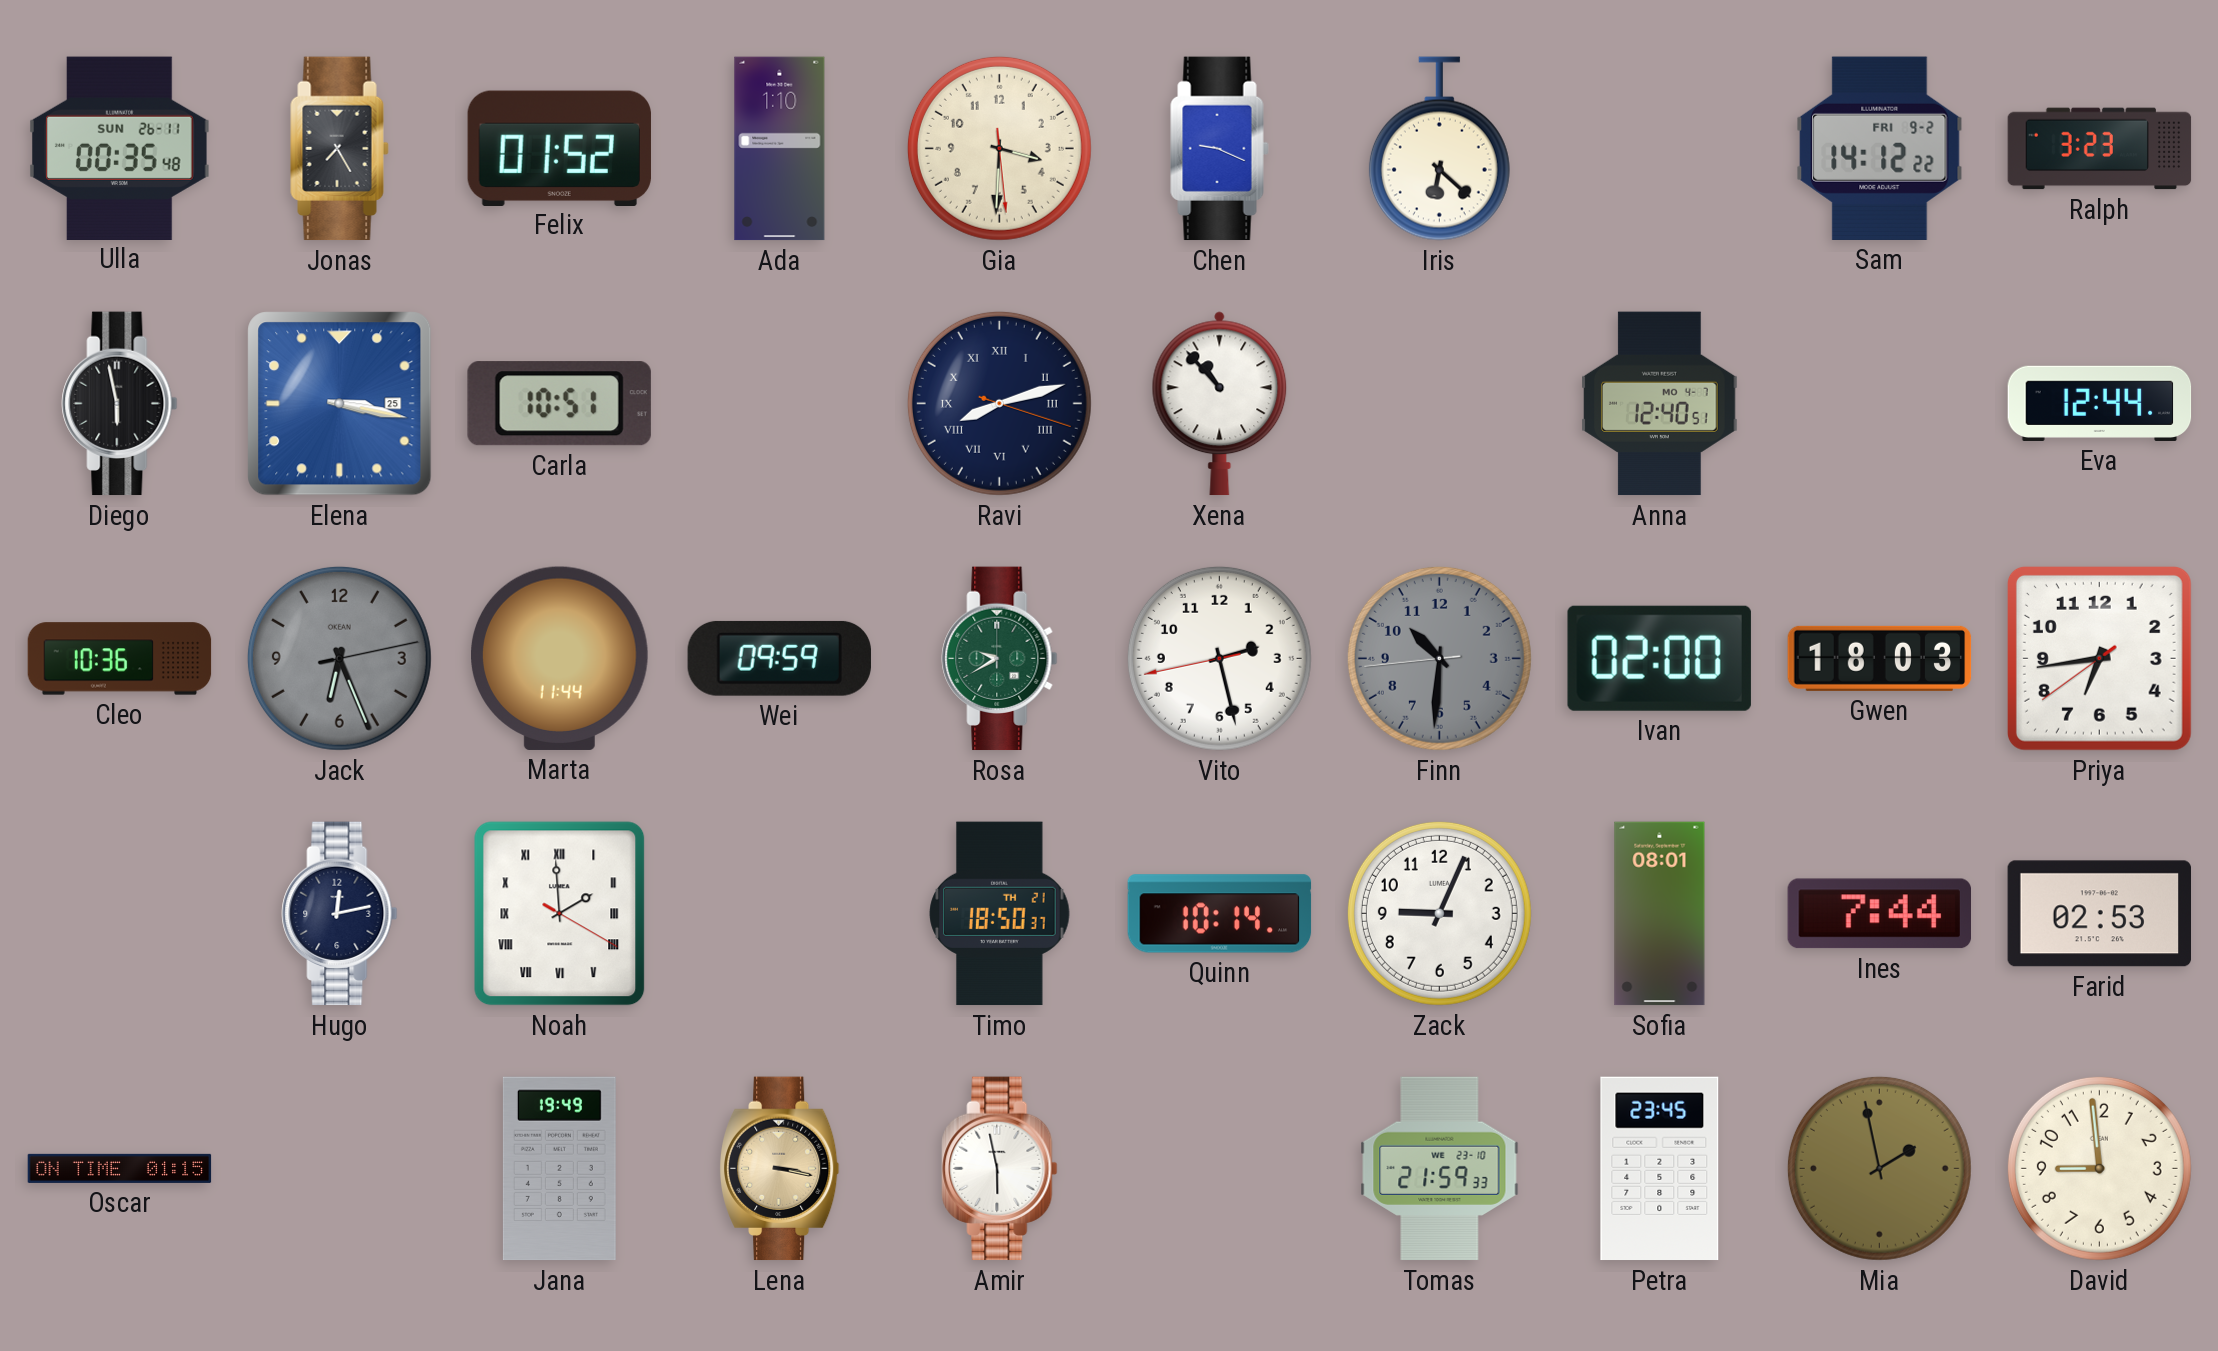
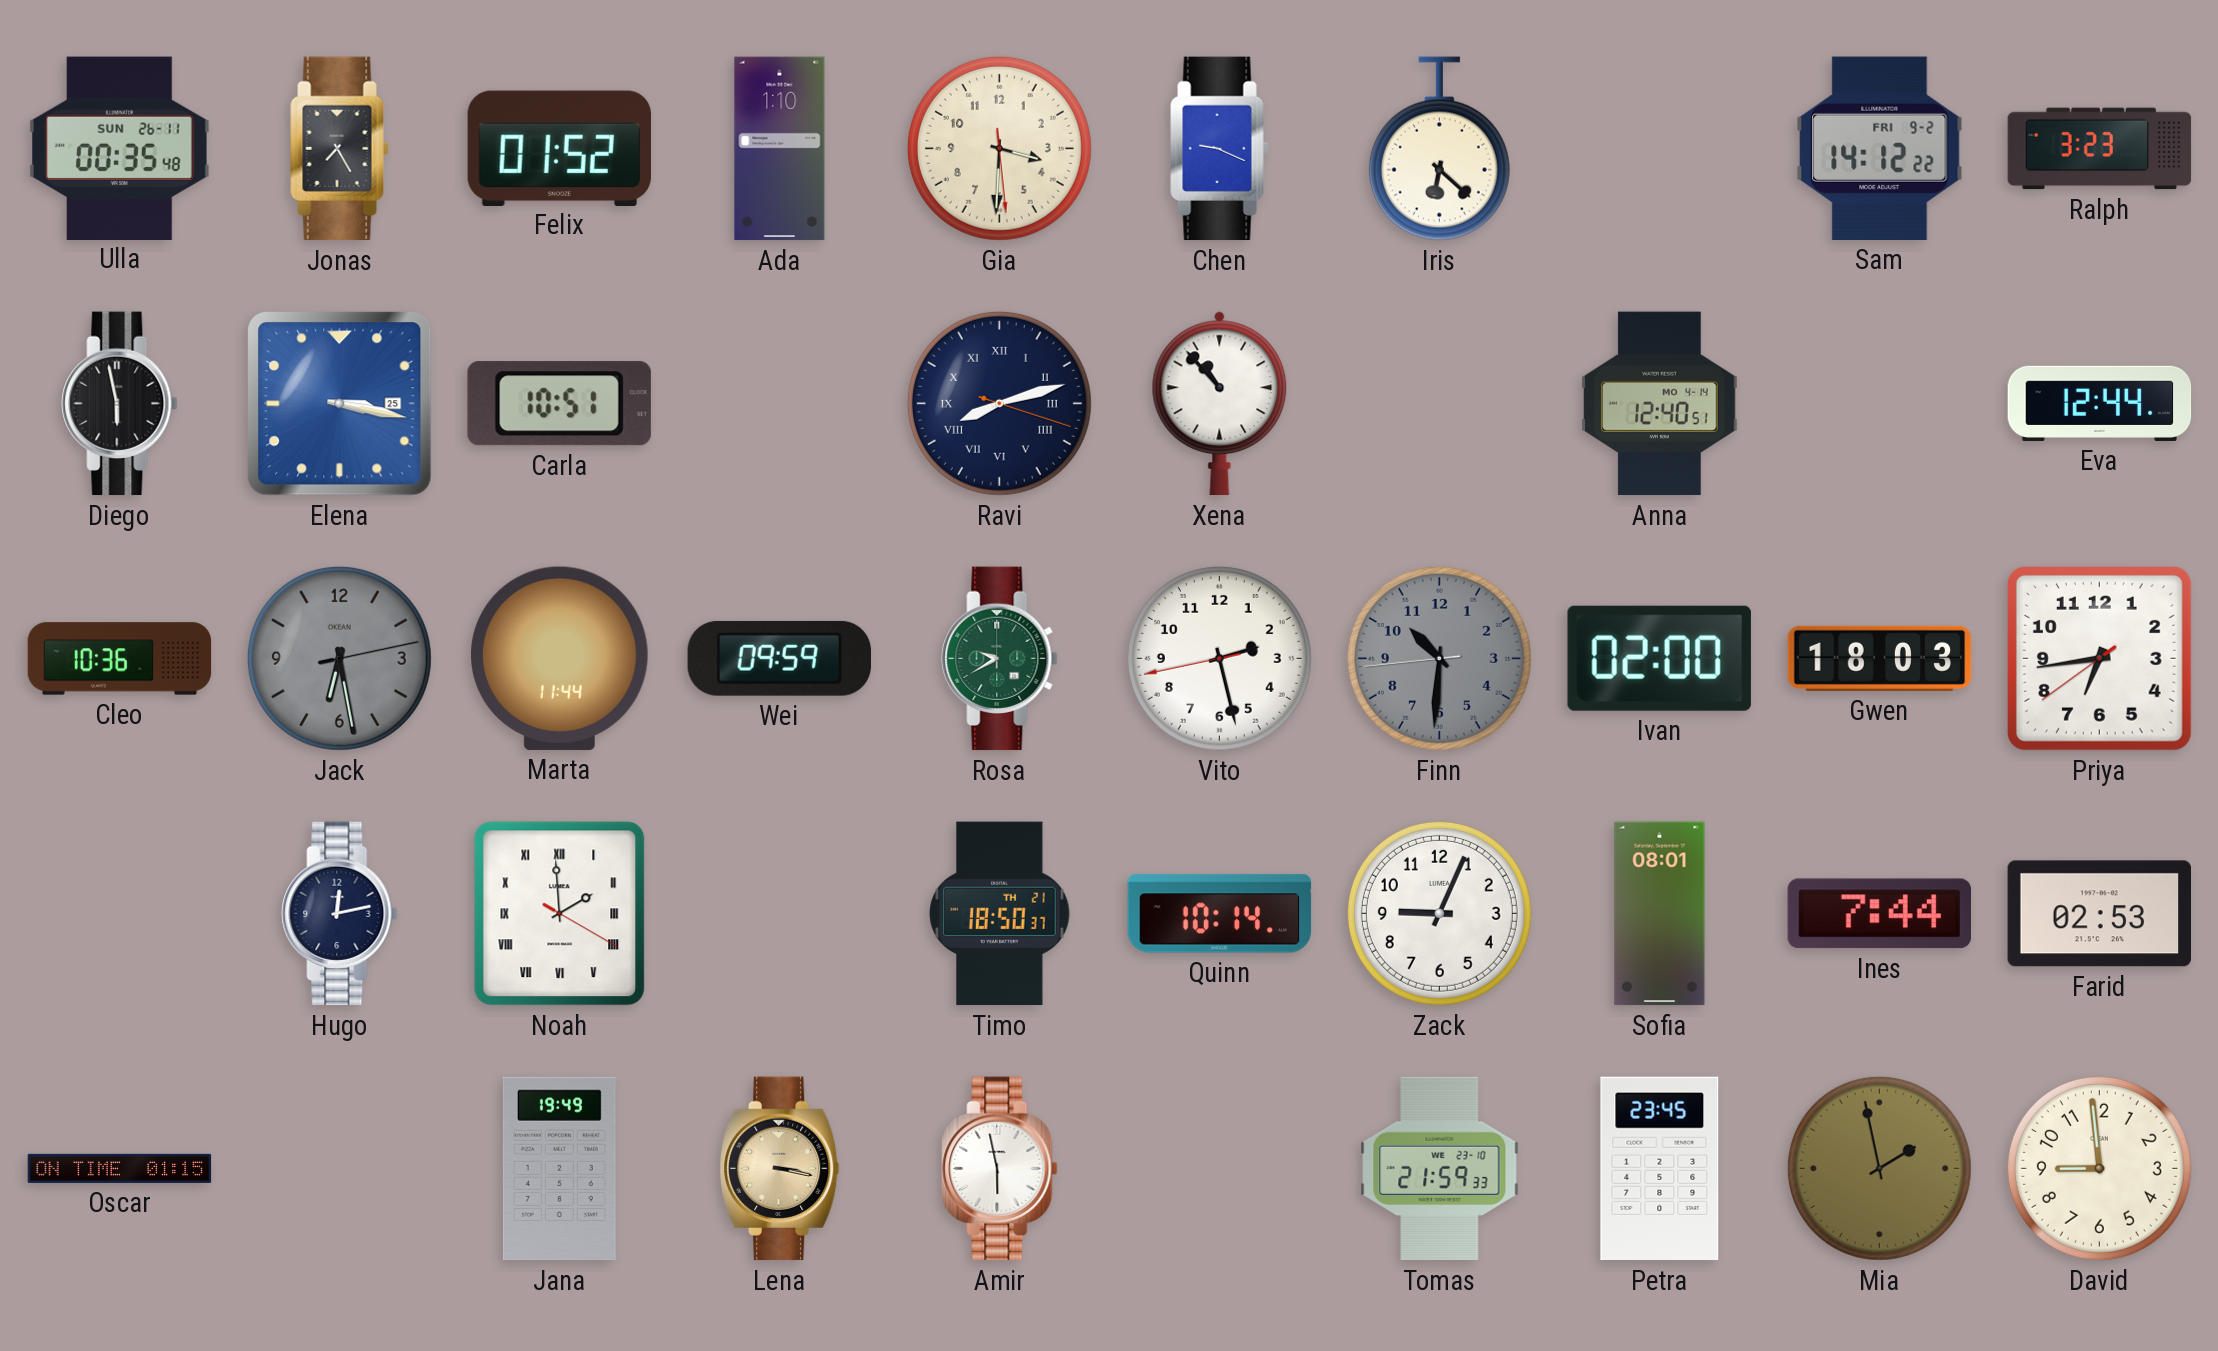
Anna date: MO 4-7 -> MO 4-14
Jack: 6:26 -> 6:28
